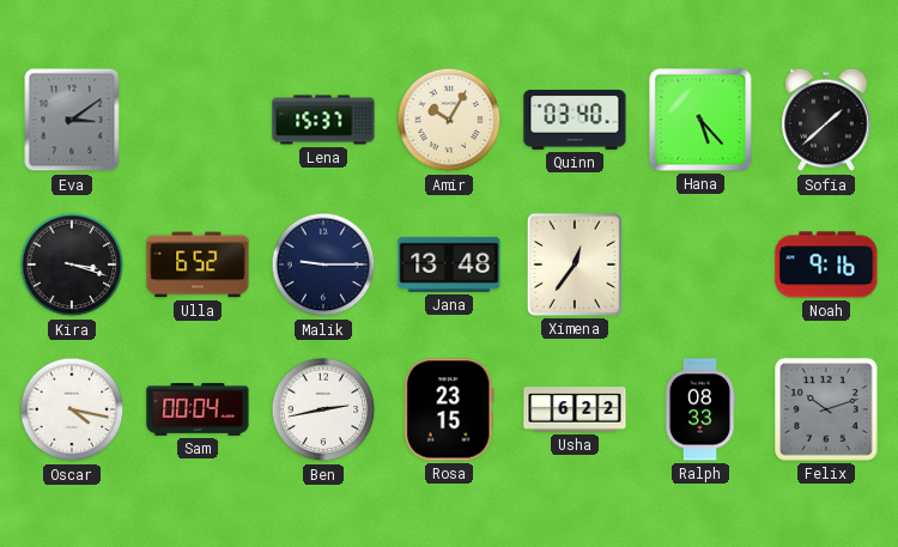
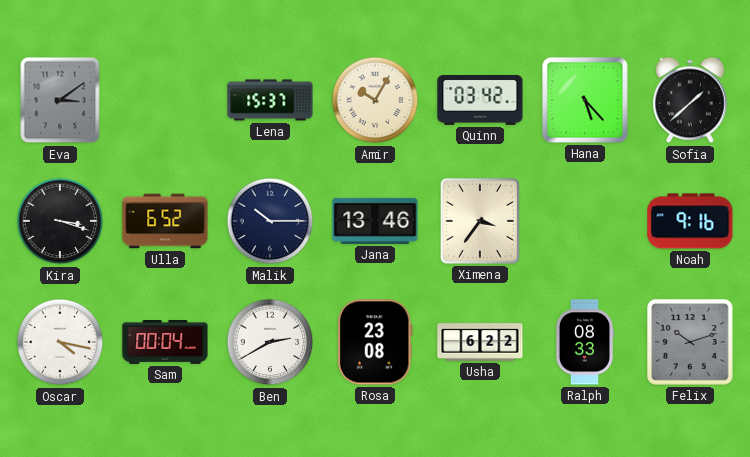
Quinn: 03:40 -> 03:42
Malik: 9:15 -> 10:15
Jana: 13:48 -> 13:46
Ximena: 12:36 -> 3:36
Ben: 2:43 -> 2:40
Rosa: 23:15 -> 23:08
